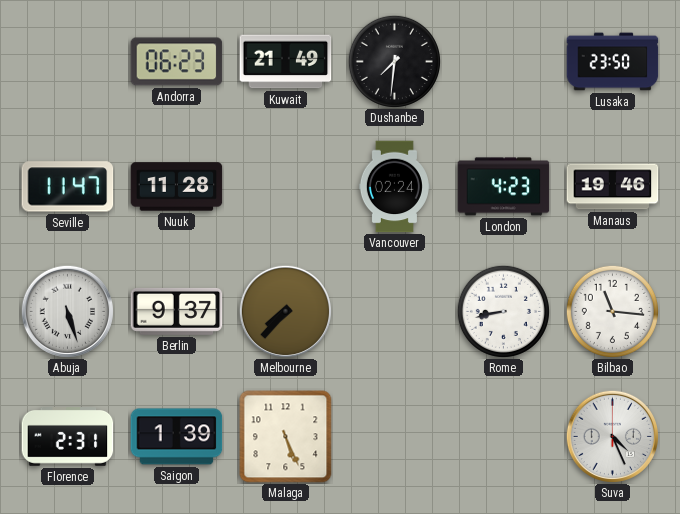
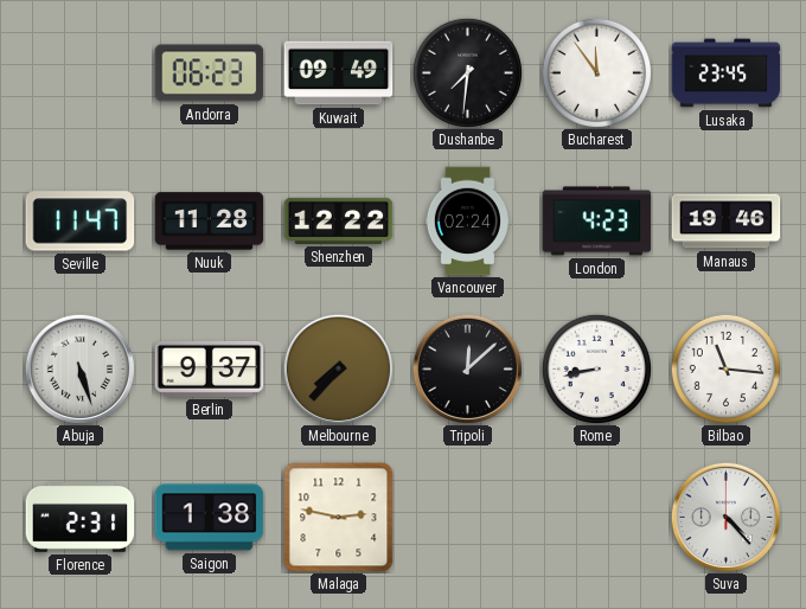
Kuwait: 21:49 -> 09:49
Bucharest: none -> 11:54
Lusaka: 23:50 -> 23:45
Shenzhen: none -> 12:22
Tripoli: none -> 12:08
Saigon: 1:39 -> 1:38
Malaga: 5:26 -> 2:47
Suva: 4:26 -> 4:23
